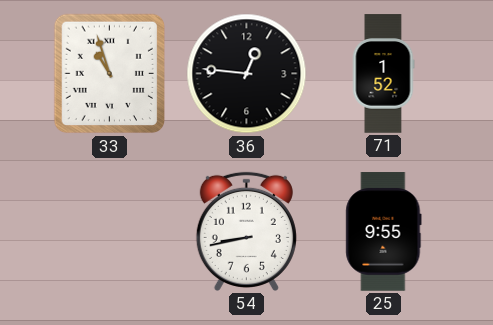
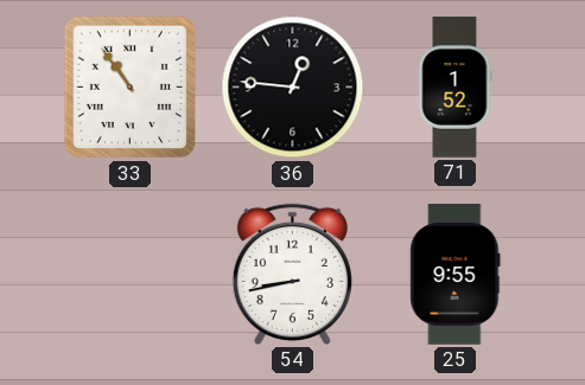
33: 10:57 -> 10:54
